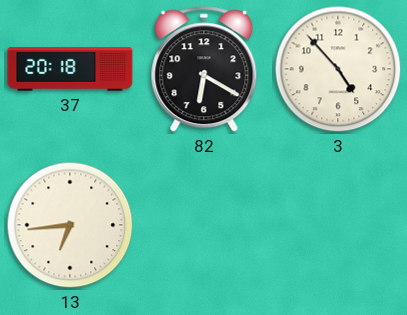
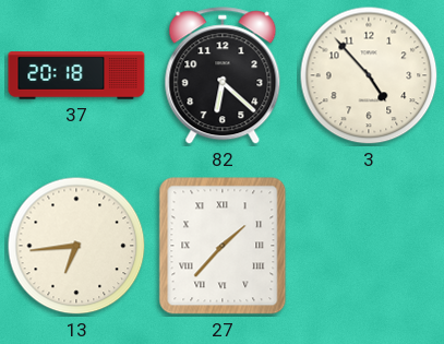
82: 6:20 -> 6:22
27: none -> 1:37
